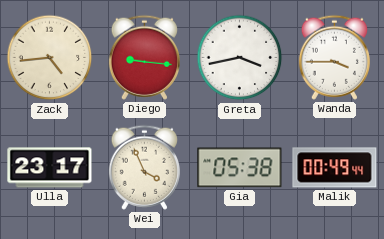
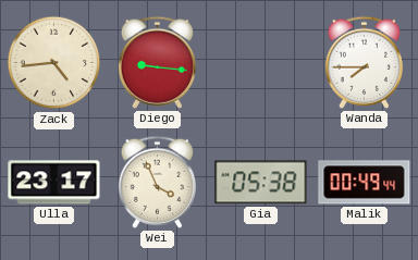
Greta: 3:43 -> none
Wanda: 3:45 -> 7:45
